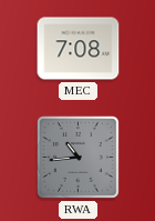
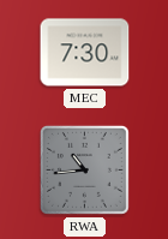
MEC: 7:08 -> 7:30
